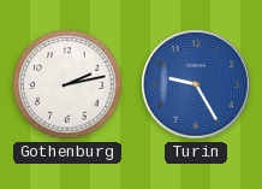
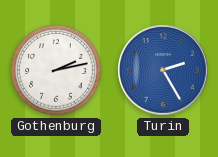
Turin: 9:25 -> 2:25
